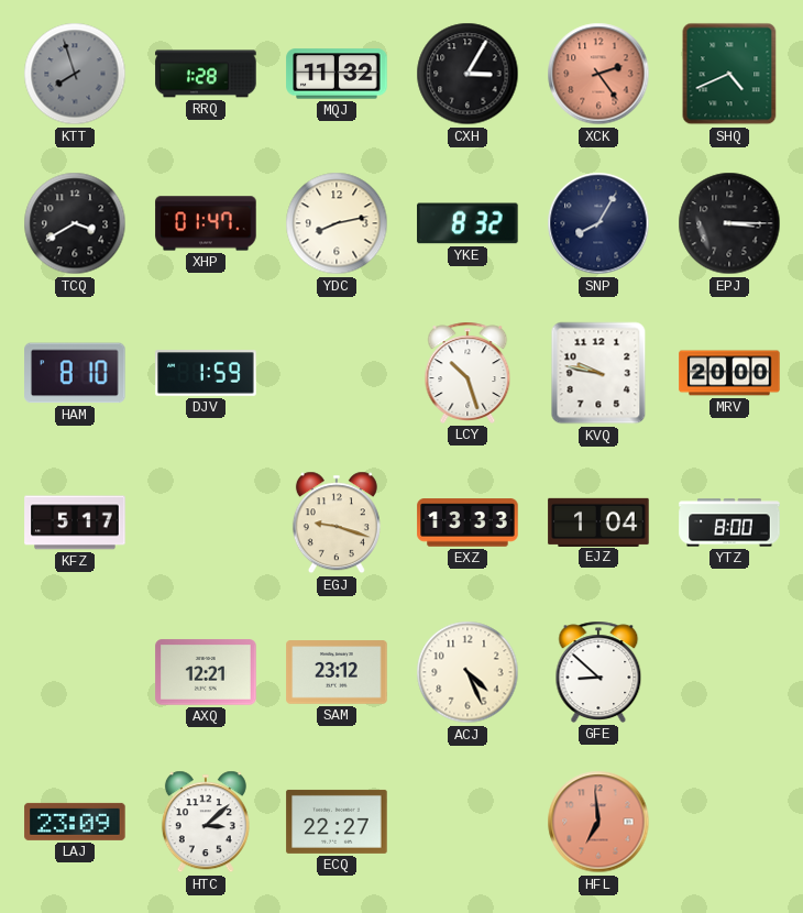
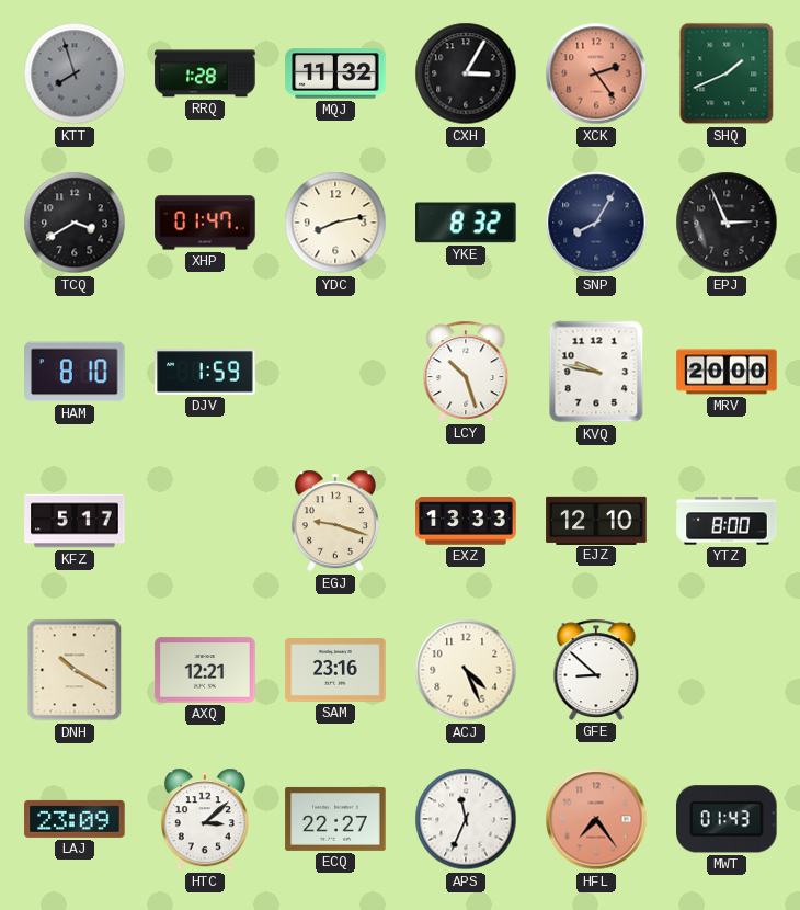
SHQ: 4:41 -> 1:41
EPJ: 3:15 -> 2:56
EJZ: 1:04 -> 12:10
DNH: none -> 10:20
SAM: 23:12 -> 23:16
APS: none -> 11:34
HFL: 6:59 -> 7:24
MWT: none -> 01:43
